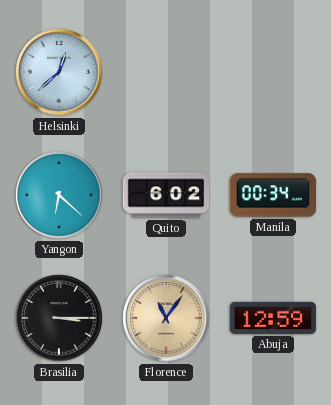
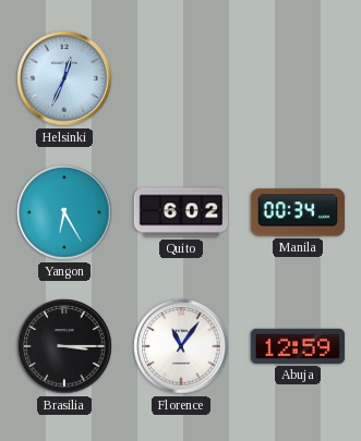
Helsinki: 12:38 -> 12:34
Yangon: 6:22 -> 6:25
Florence dial: champagne -> white
